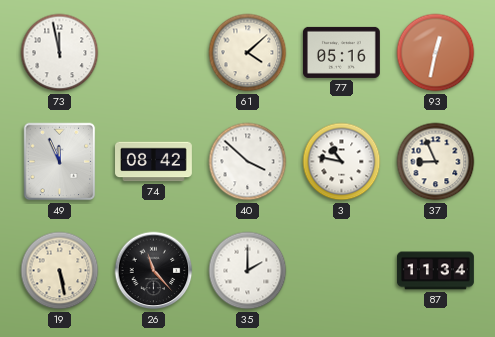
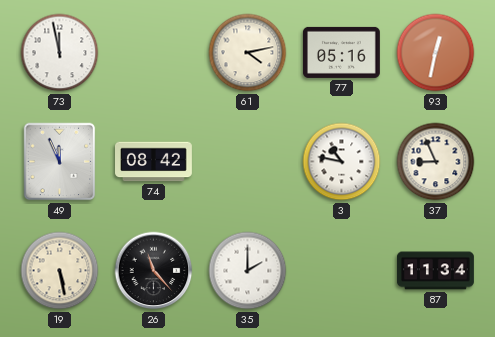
61: 4:08 -> 4:13
40: 3:52 -> none
